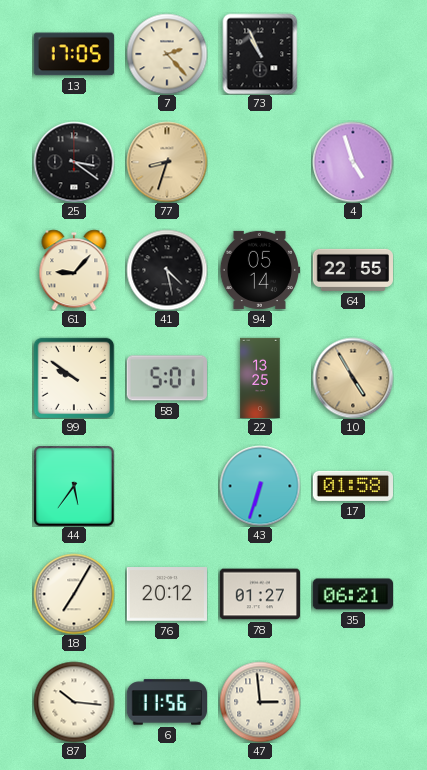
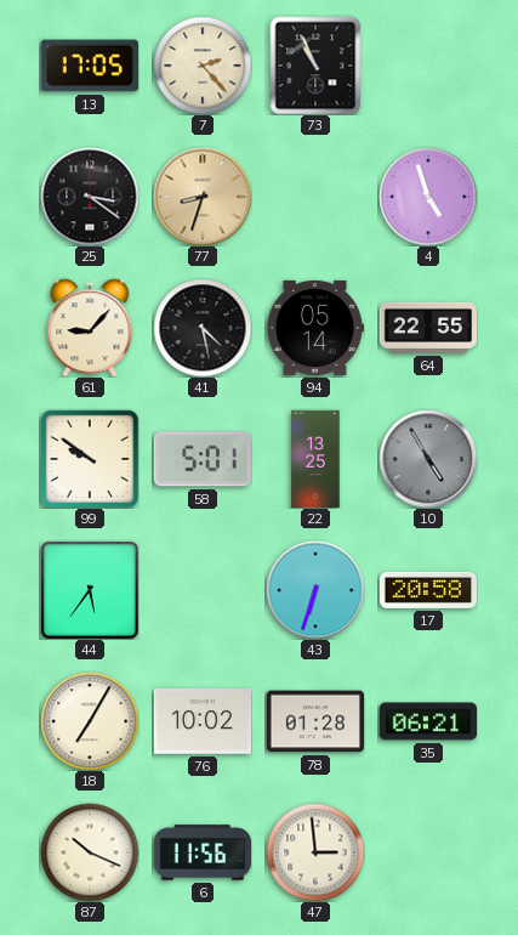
10 dial: champagne -> grey
17: 01:58 -> 20:58
76: 20:12 -> 10:02
78: 01:27 -> 01:28
87: 10:16 -> 10:19
